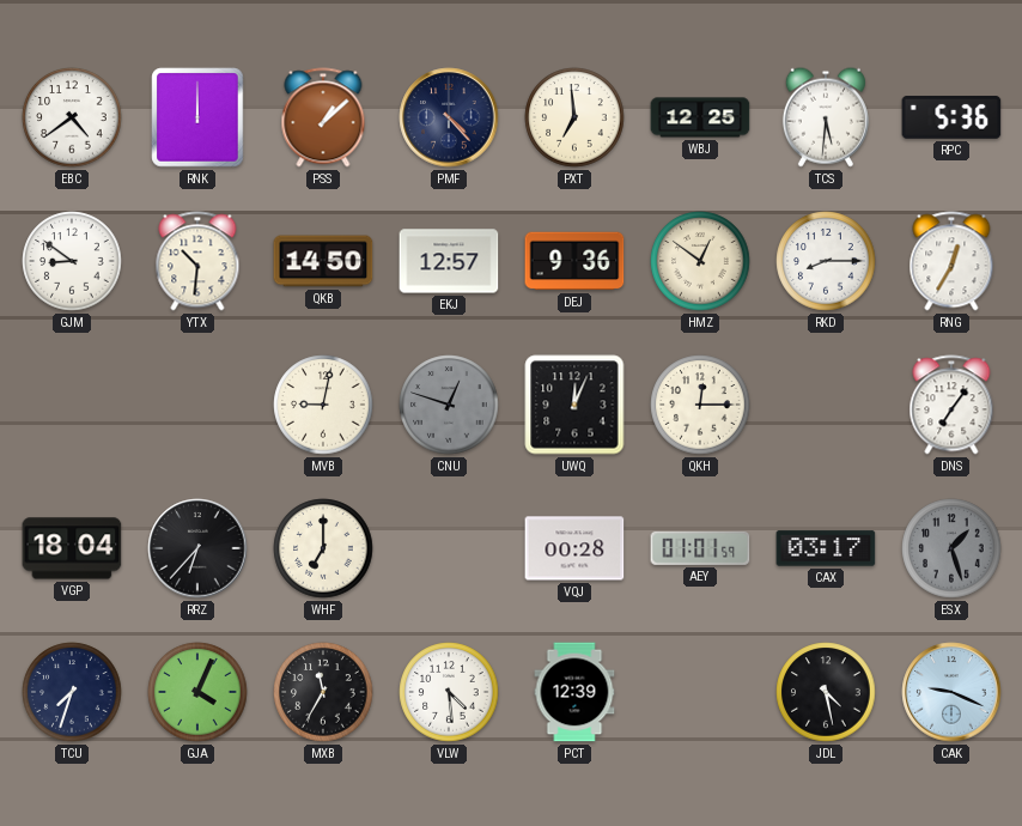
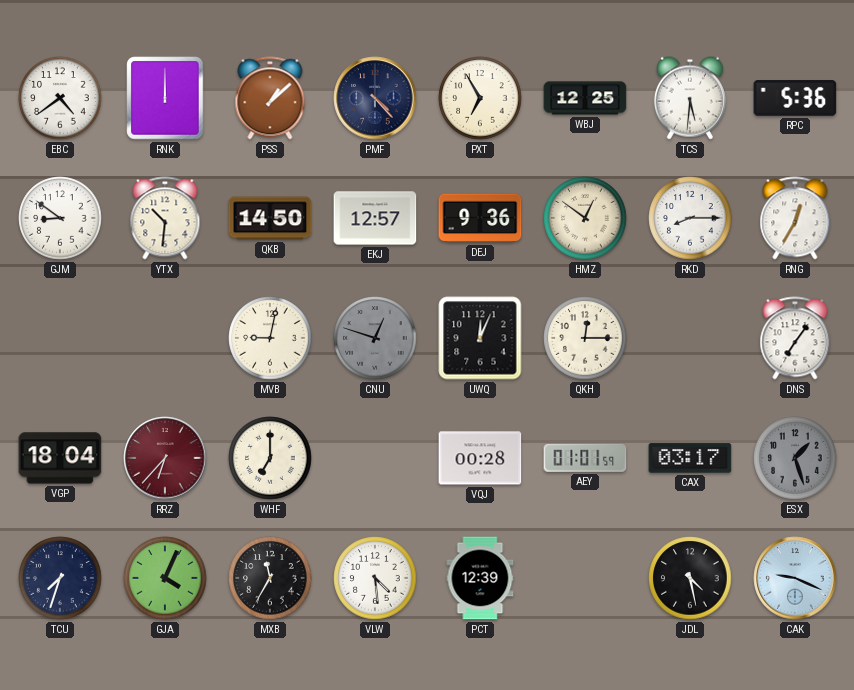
PXT: 6:59 -> 6:55
RRZ dial: black -> burgundy
